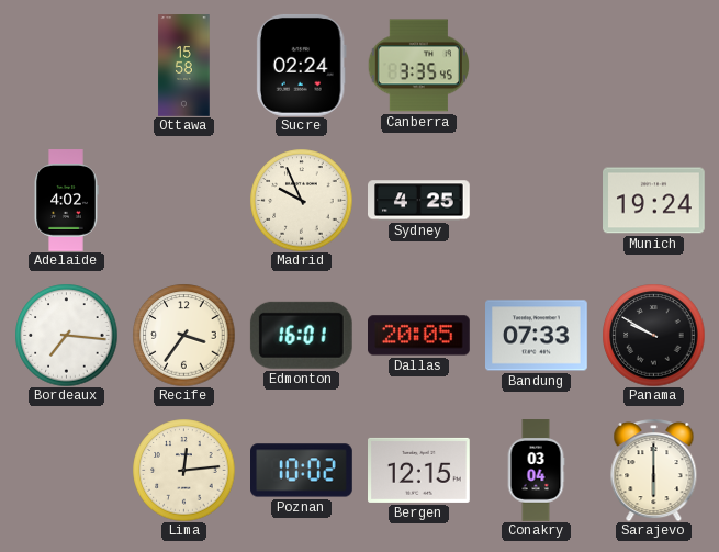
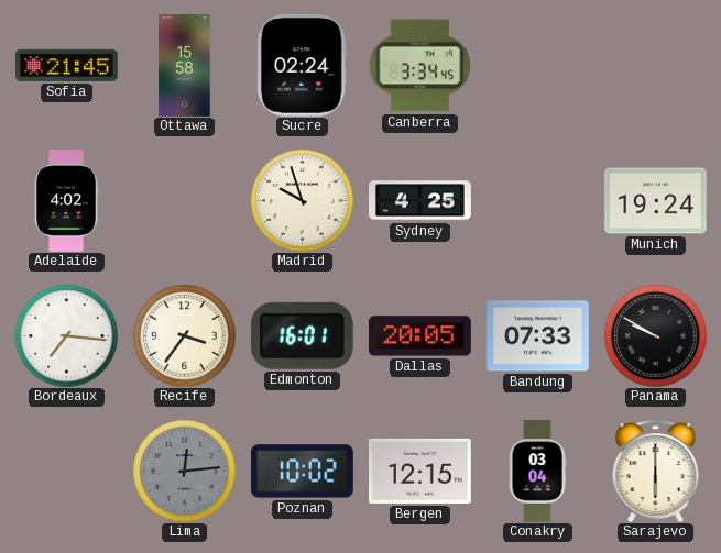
Sofia: none -> 21:45
Canberra: 3:35 -> 3:34
Madrid: 9:56 -> 9:57
Lima dial: cream -> grey
